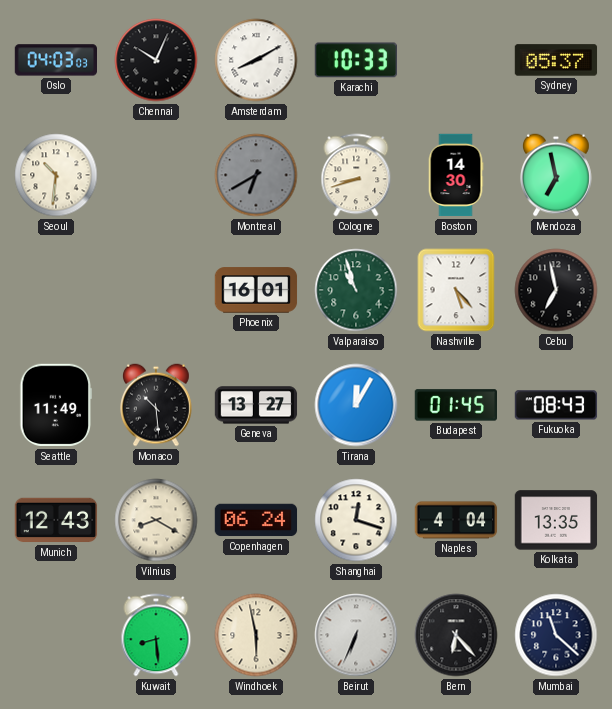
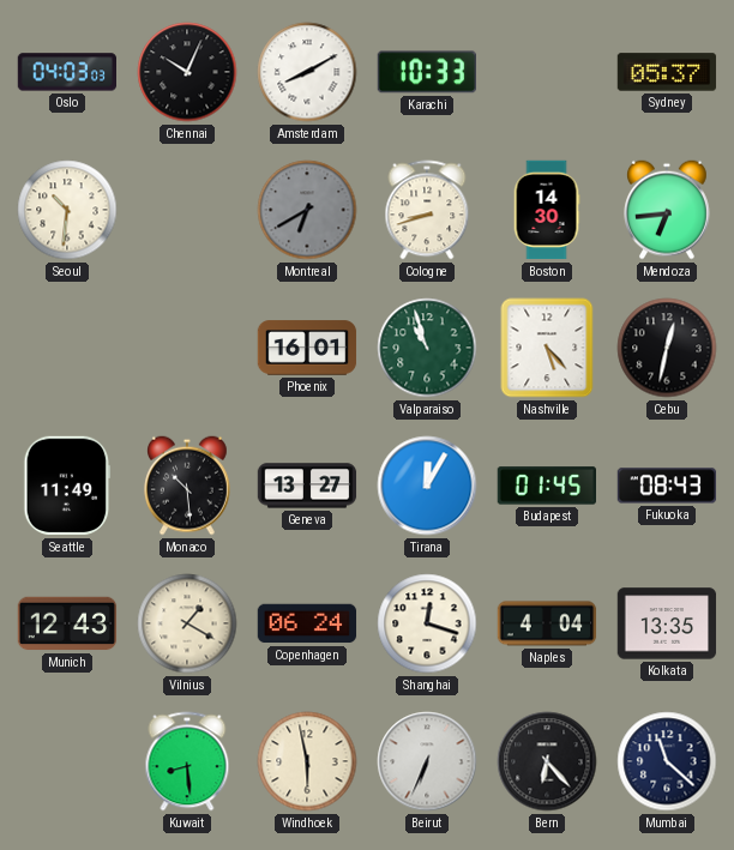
Mendoza: 6:58 -> 6:44
Cebu: 6:58 -> 12:32
Vilnius: 8:20 -> 1:20
